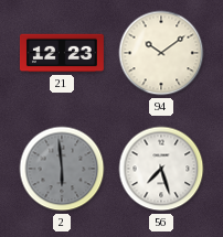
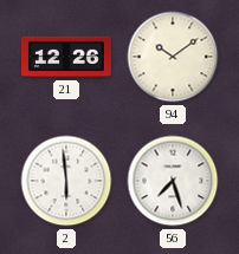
21: 12:23 -> 12:26
2 dial: grey -> white
